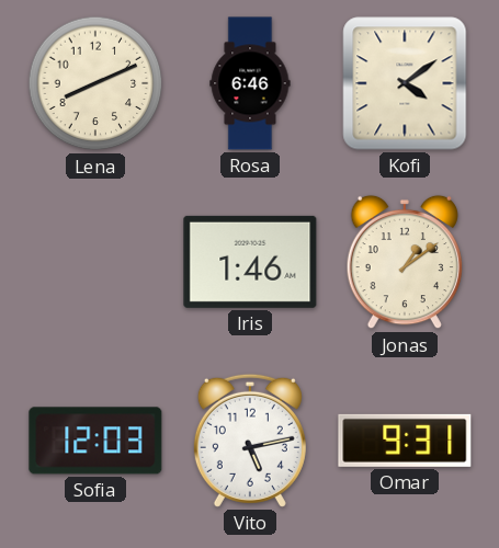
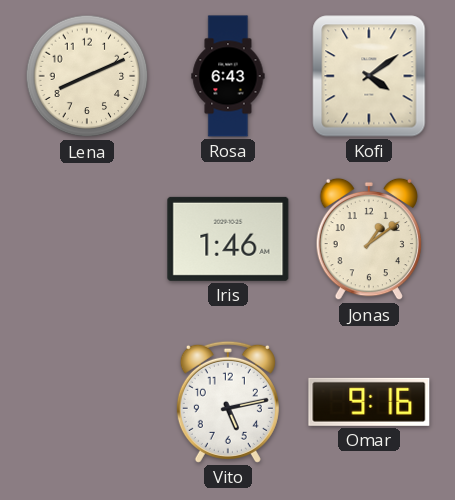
Rosa: 6:46 -> 6:43
Sofia: 12:03 -> none
Omar: 9:31 -> 9:16
